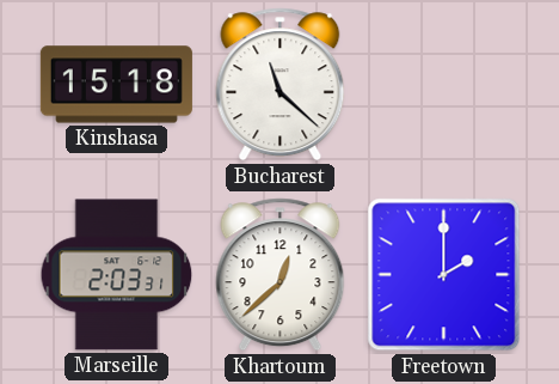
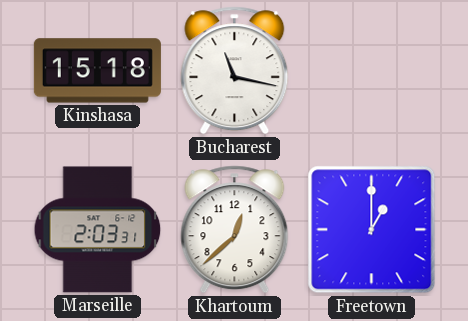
Bucharest: 11:22 -> 11:17
Freetown: 2:00 -> 1:00
